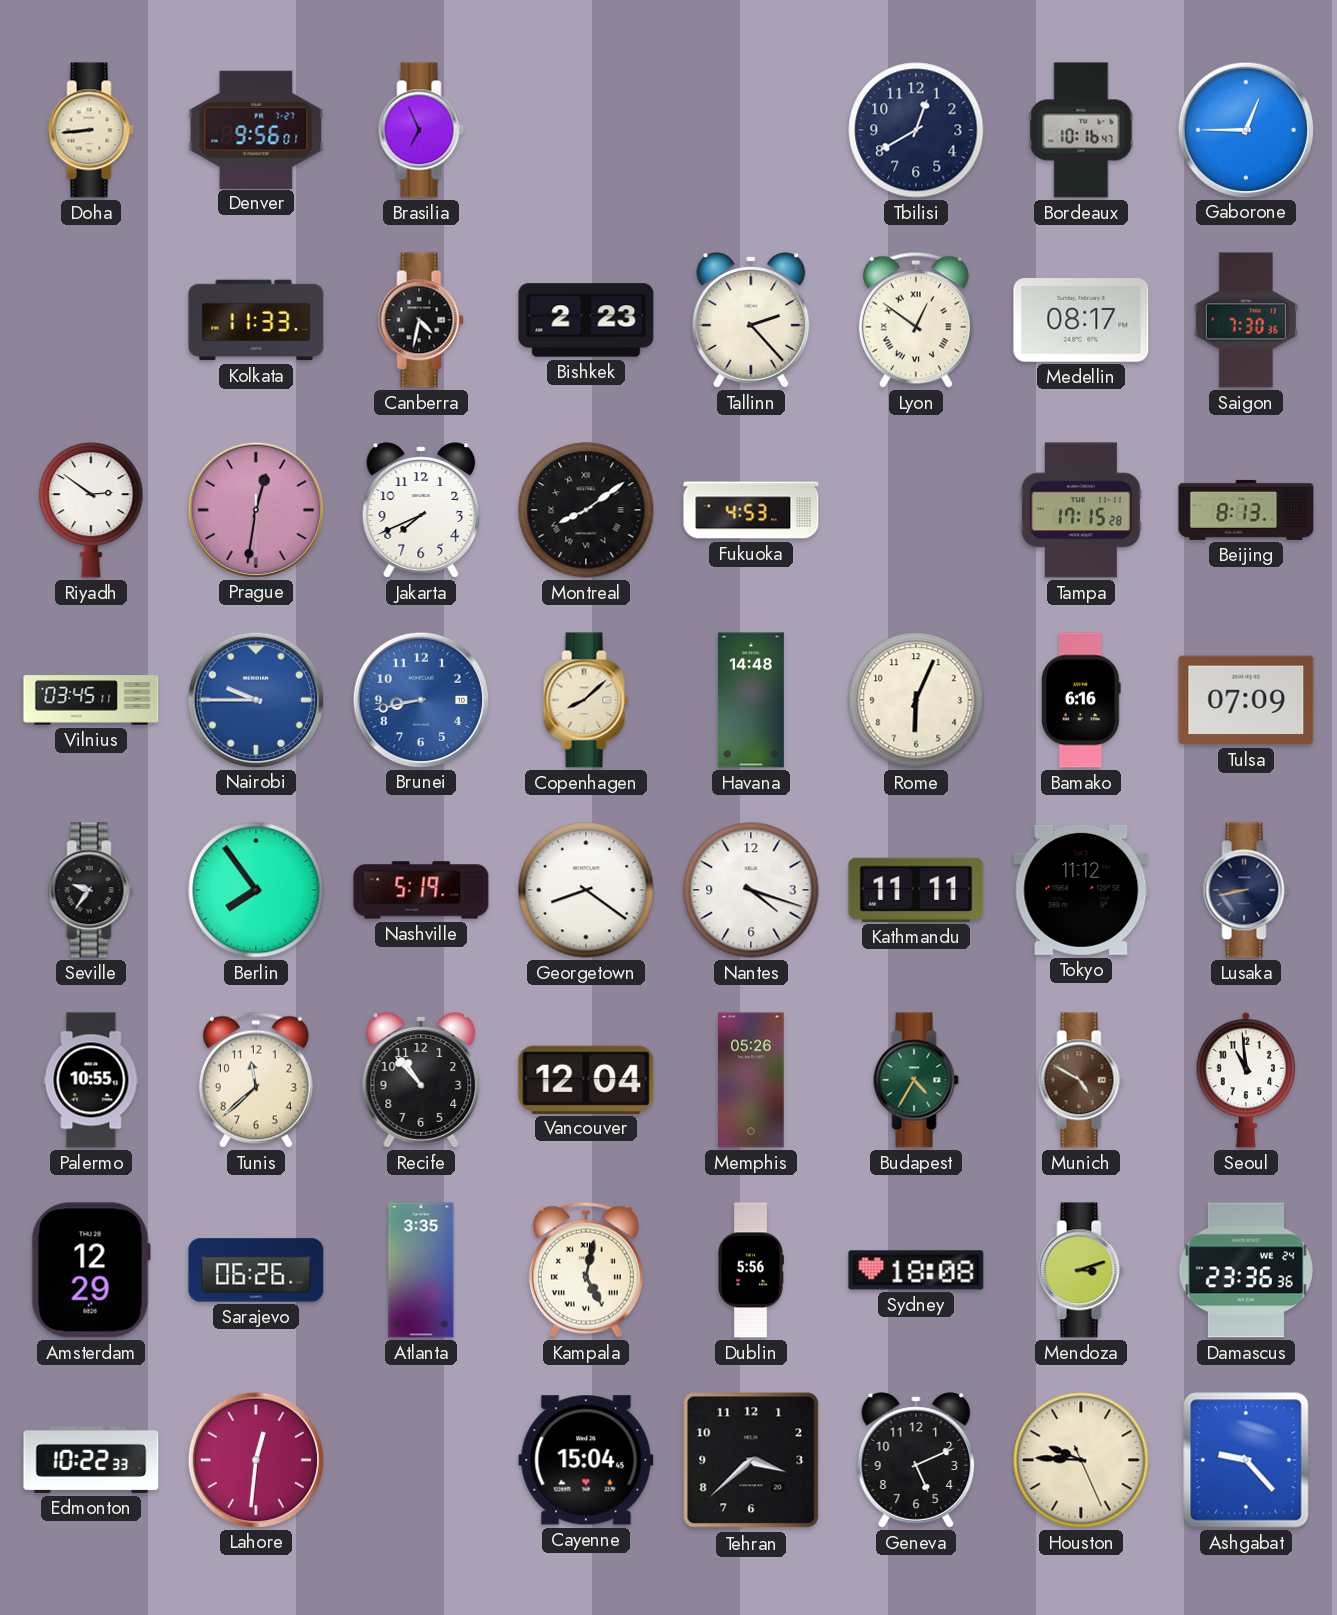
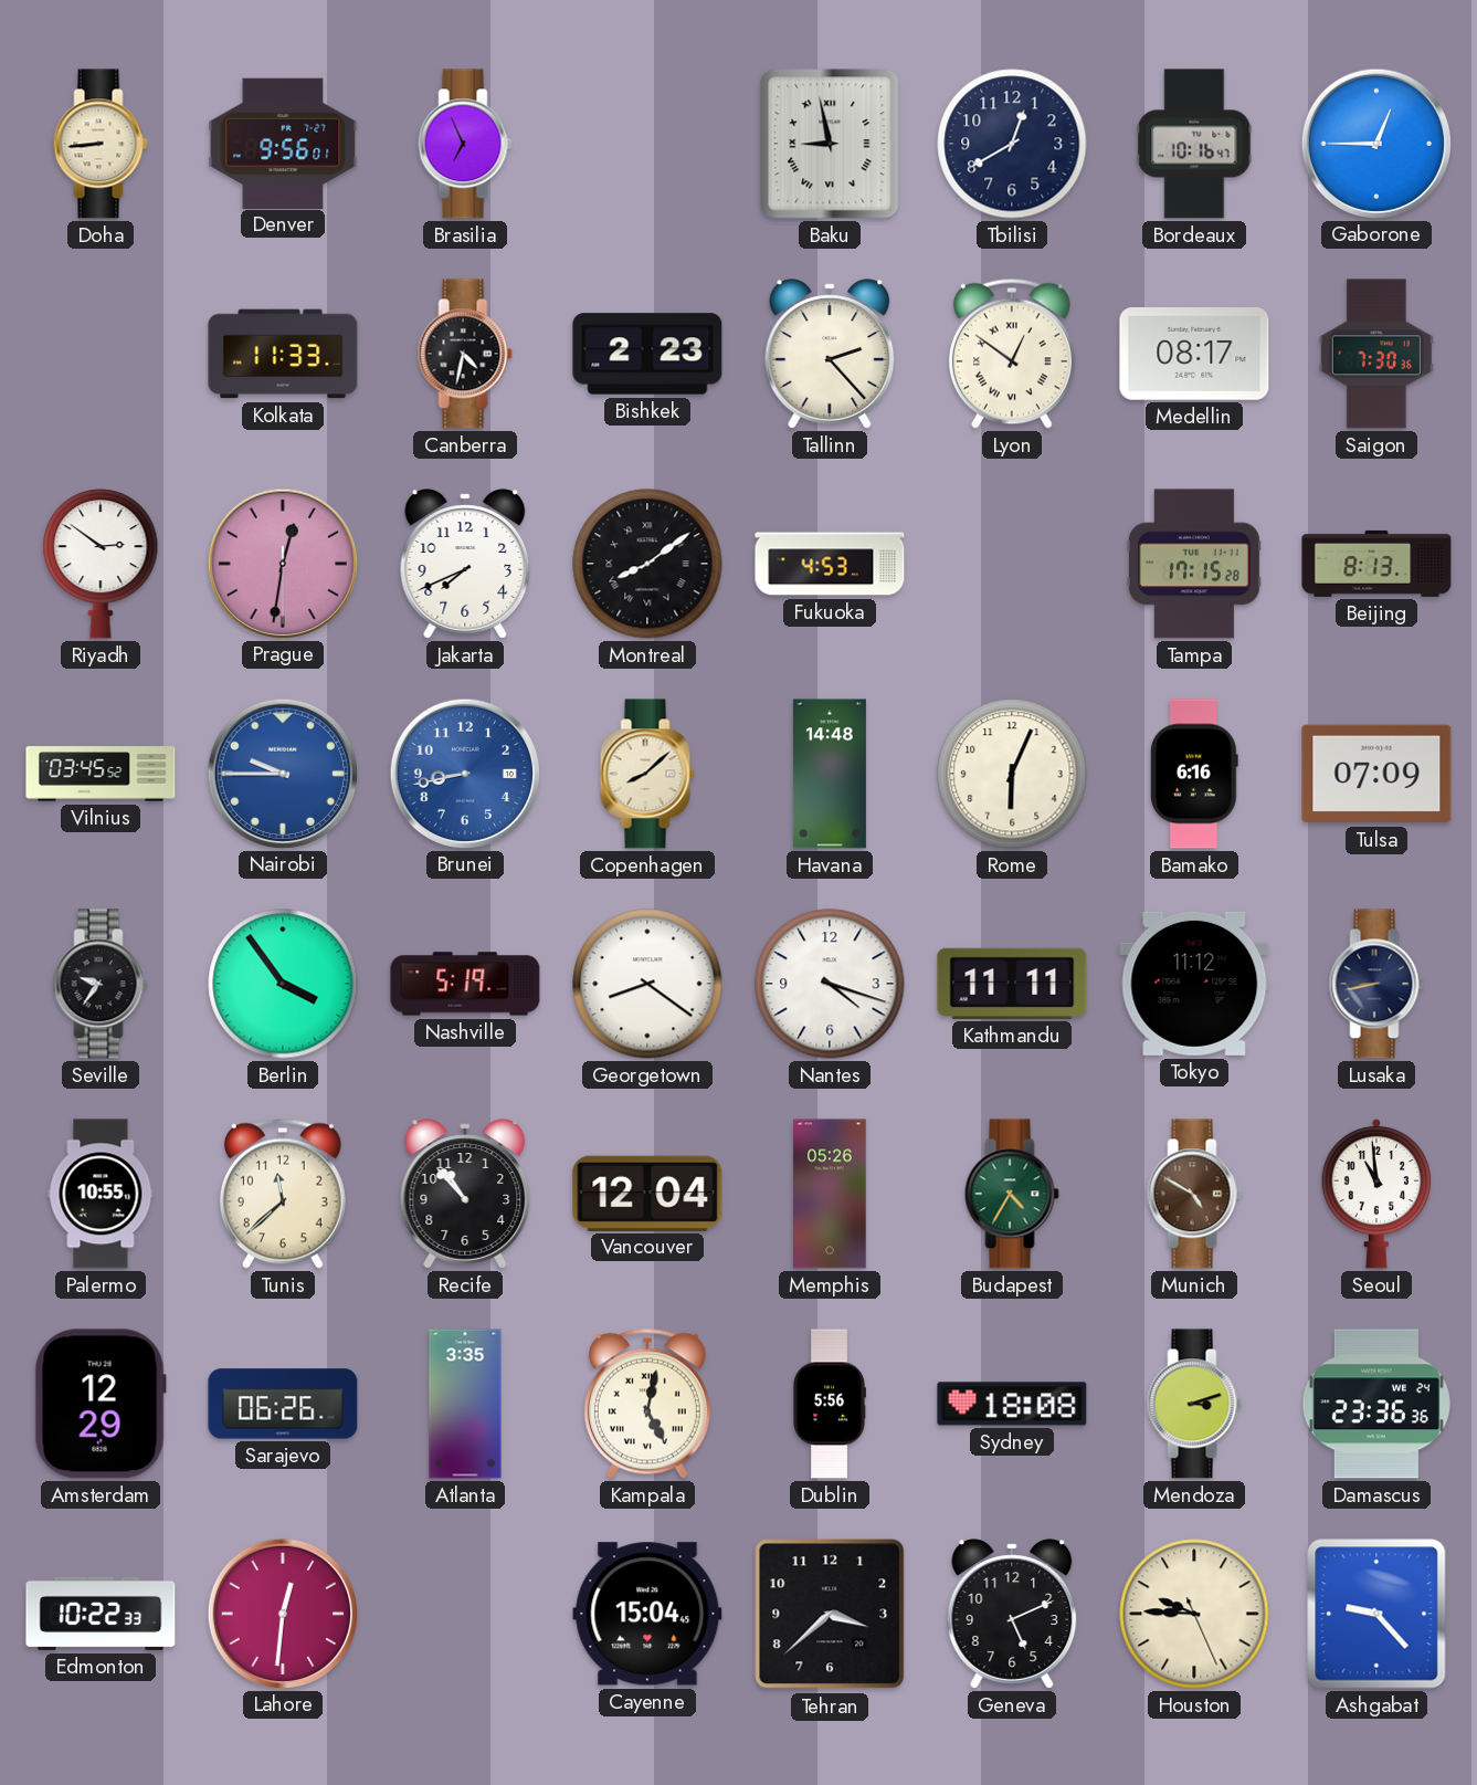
Baku: none -> 8:58
Vilnius: 03:45:11 -> 03:45:52
Berlin: 7:54 -> 3:54
